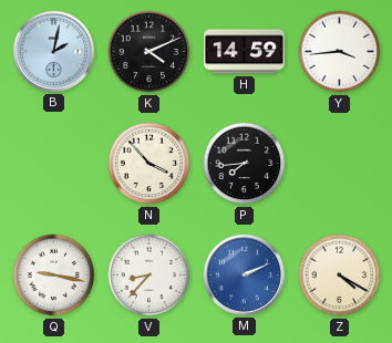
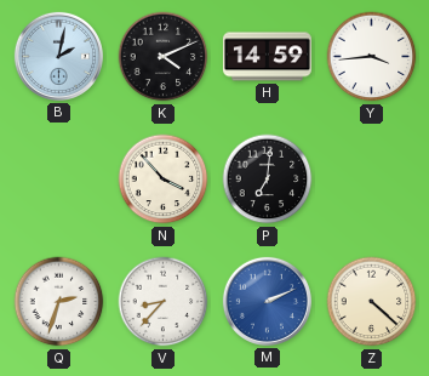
P: 7:44 -> 7:01
Q: 9:17 -> 2:33
Z: 4:20 -> 4:22
